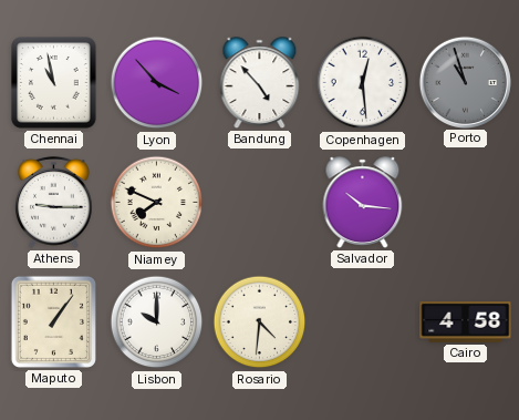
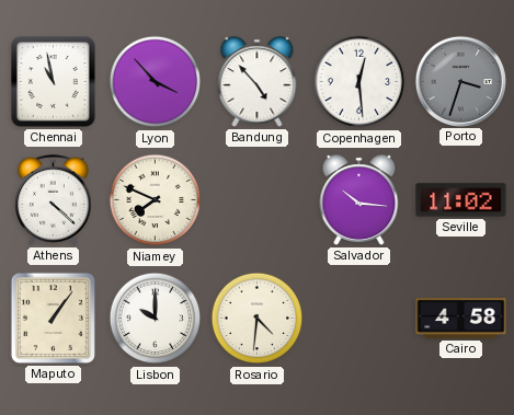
Porto: 10:57 -> 3:33
Athens: 9:15 -> 4:22
Seville: none -> 11:02
